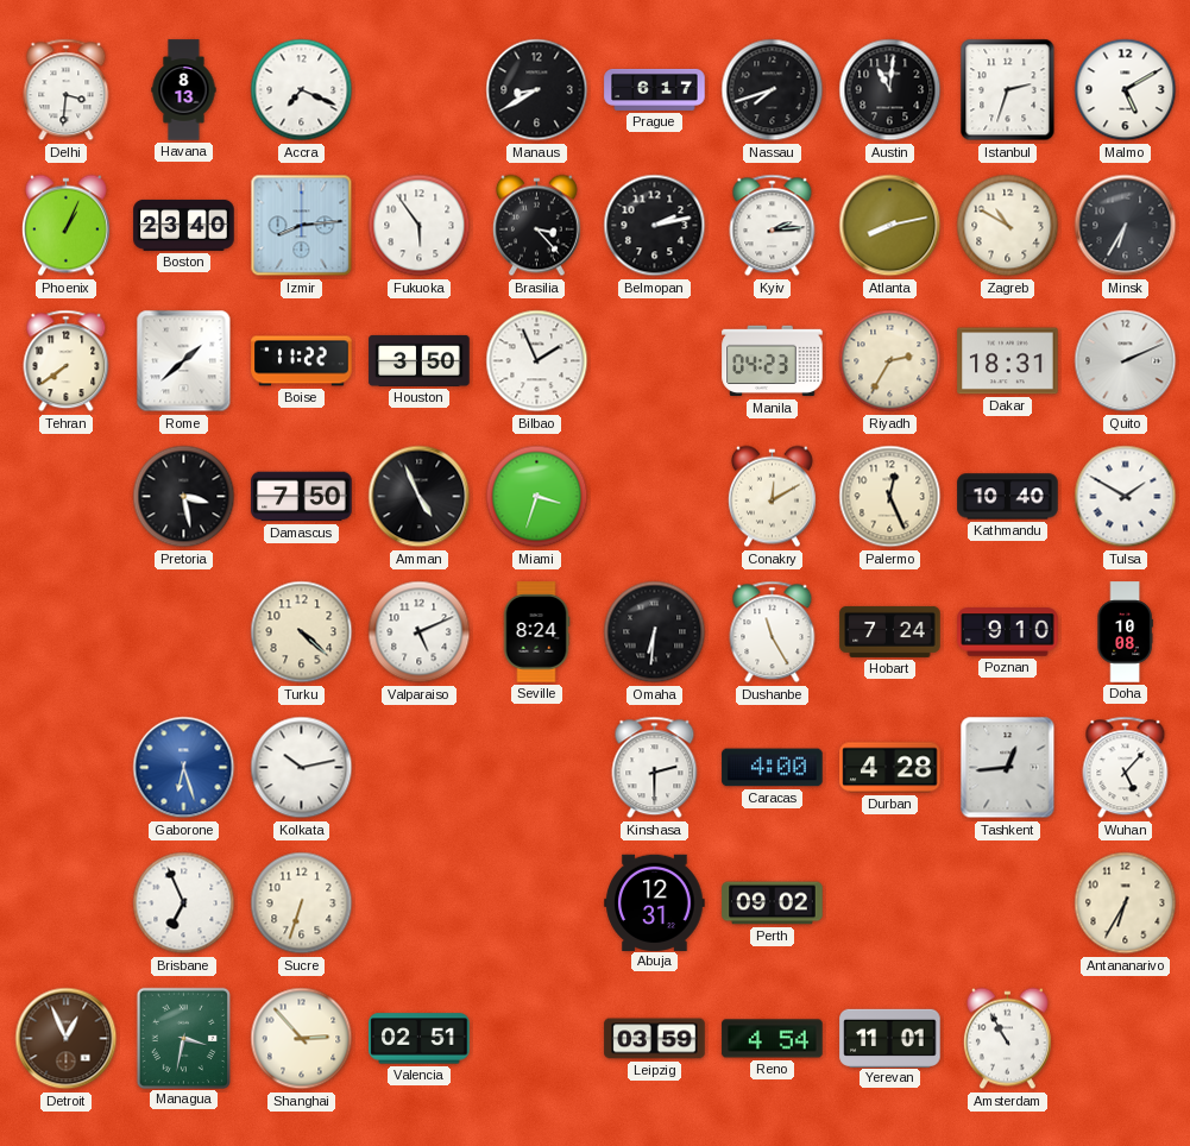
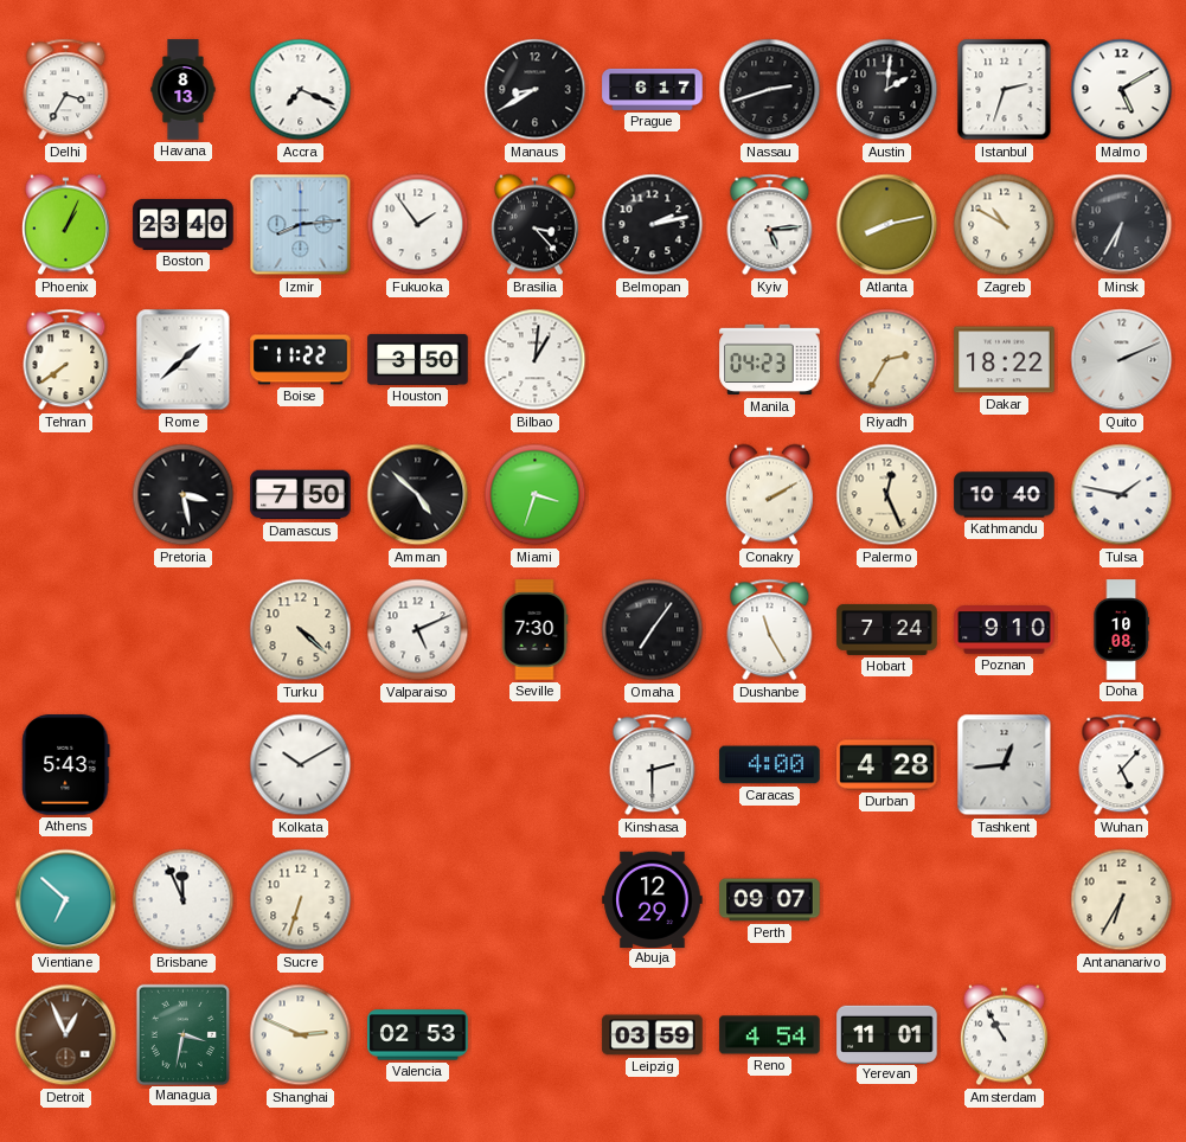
Delhi: 3:31 -> 3:35
Nassau: 7:42 -> 2:42
Austin: 11:01 -> 2:01
Fukuoka: 5:54 -> 1:54
Kyiv: 2:14 -> 5:14
Bilbao: 1:56 -> 1:01
Dakar: 18:31 -> 18:22
Amman: 4:56 -> 4:52
Conakry: 12:10 -> 2:10
Tulsa: 1:50 -> 1:47
Seville: 8:24 -> 7:30
Omaha: 6:31 -> 7:06
Athens: none -> 5:43
Gaborone: 6:27 -> none
Kolkata: 10:13 -> 10:10
Vientiane: none -> 6:52
Brisbane: 6:56 -> 11:56
Abuja: 12:31 -> 12:29
Perth: 09:02 -> 09:07
Shanghai: 2:53 -> 2:49
Valencia: 02:51 -> 02:53
